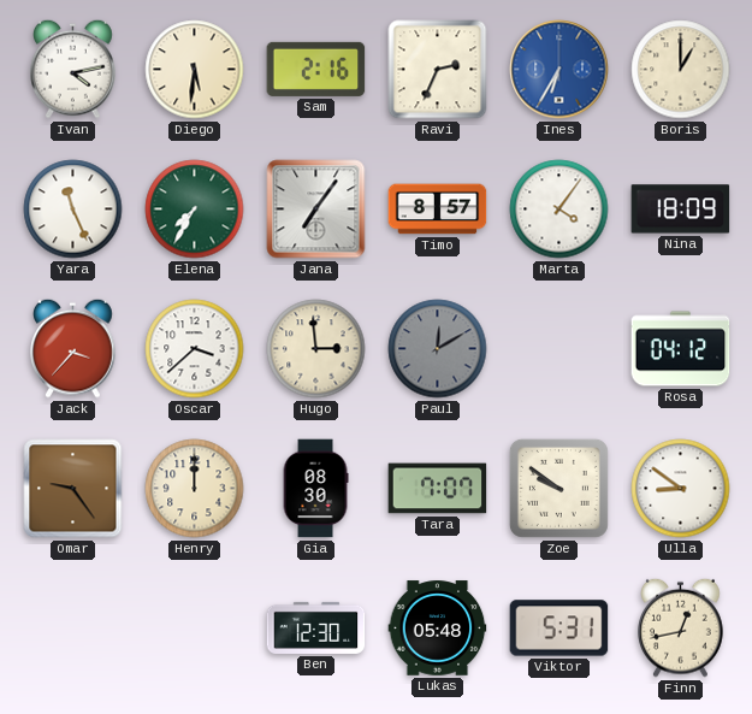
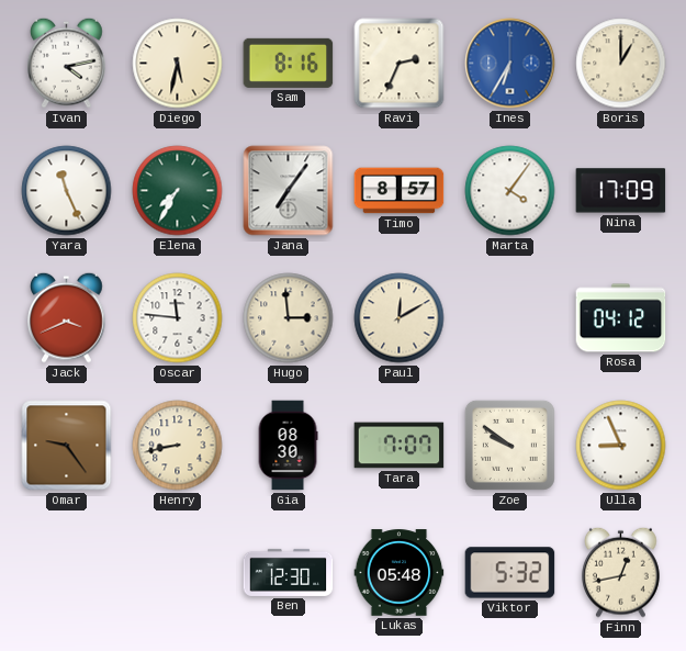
Diego: 5:31 -> 5:32
Sam: 2:16 -> 8:16
Nina: 18:09 -> 17:09
Jack: 3:37 -> 3:41
Oscar: 3:38 -> 11:46
Paul dial: grey -> cream
Henry: 12:00 -> 8:43
Ulla: 8:51 -> 8:56
Viktor: 5:31 -> 5:32
